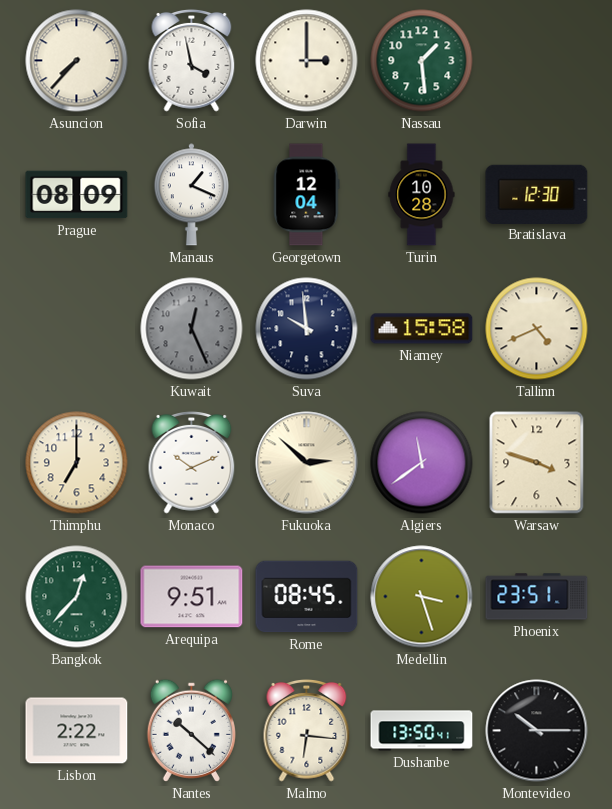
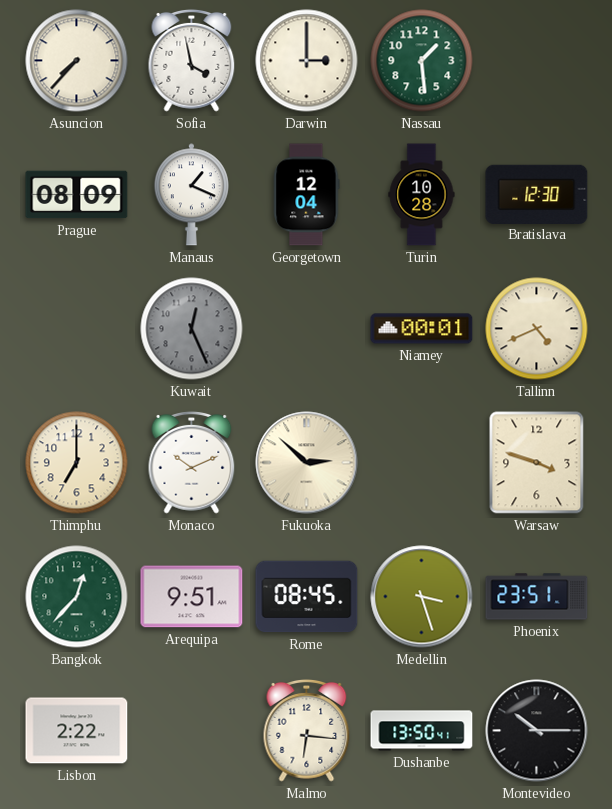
Suva: 9:59 -> none
Niamey: 15:58 -> 00:01
Algiers: 11:39 -> none
Nantes: 10:22 -> none
